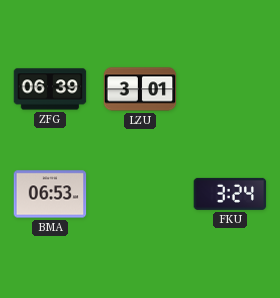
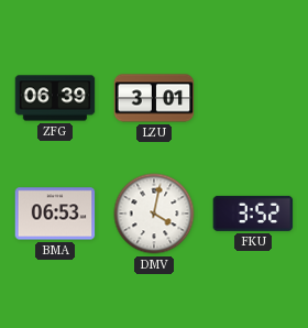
DMV: none -> 4:02
FKU: 3:24 -> 3:52
